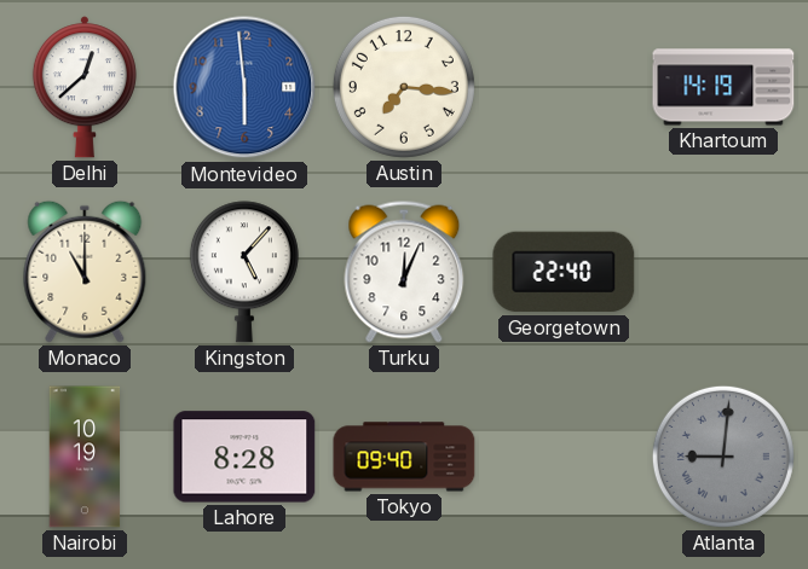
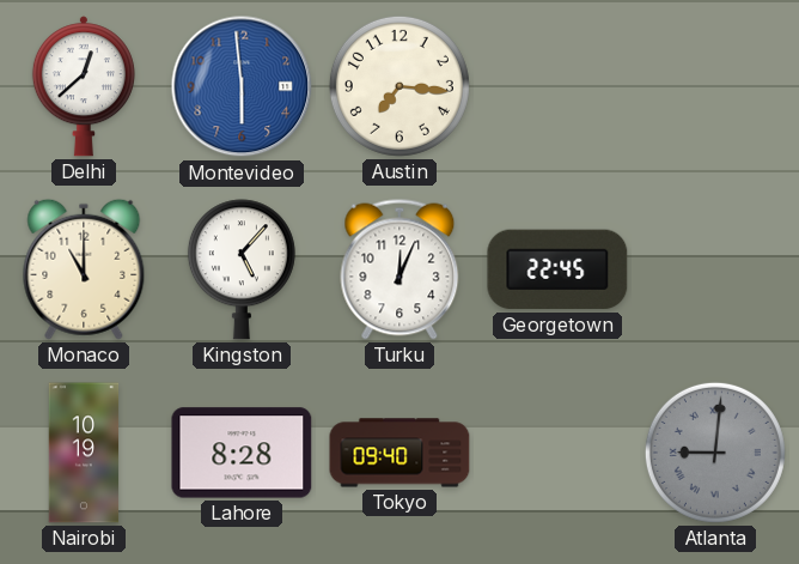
Khartoum: 14:19 -> none
Georgetown: 22:40 -> 22:45
